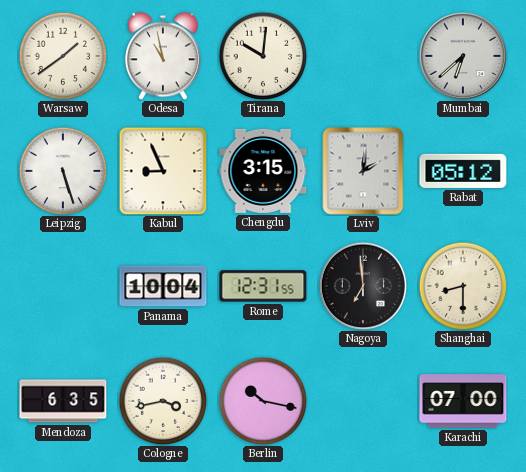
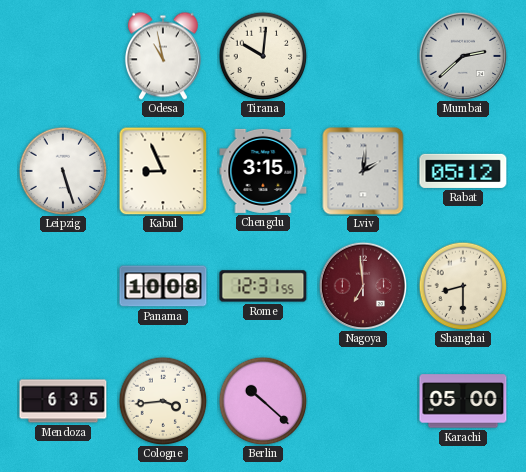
Warsaw: 1:39 -> none
Mumbai: 6:38 -> 2:38
Panama: 10:04 -> 10:08
Nagoya dial: black -> burgundy
Cologne: 3:43 -> 3:44
Berlin: 10:17 -> 10:22
Karachi: 07:00 -> 05:00
